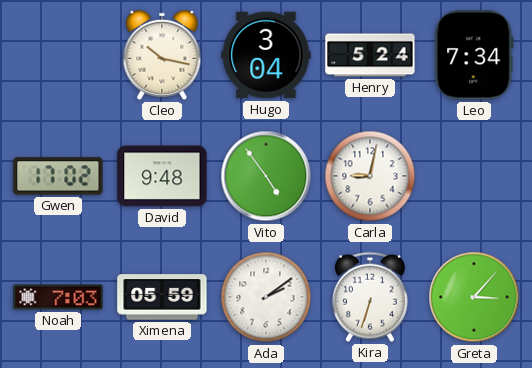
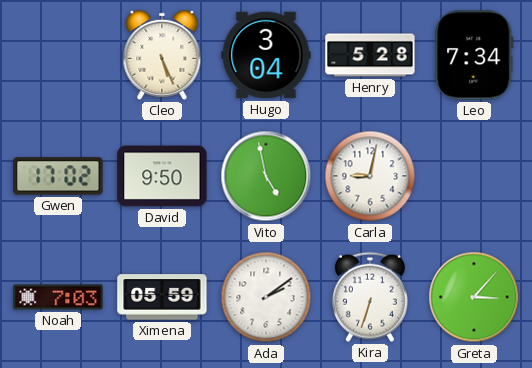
Cleo: 10:17 -> 5:26
Henry: 5:24 -> 5:28
David: 9:48 -> 9:50
Vito: 4:54 -> 4:58
